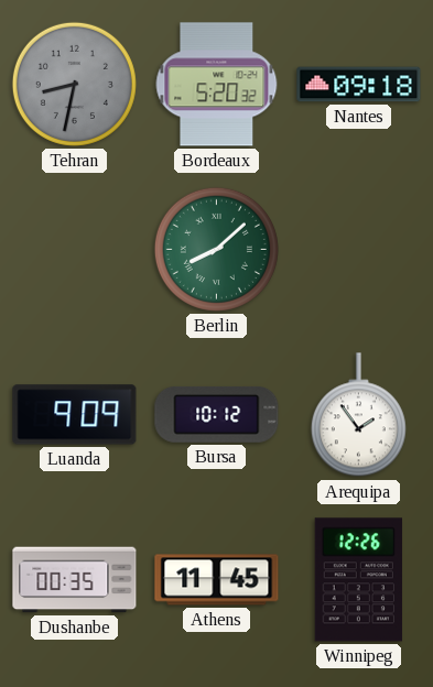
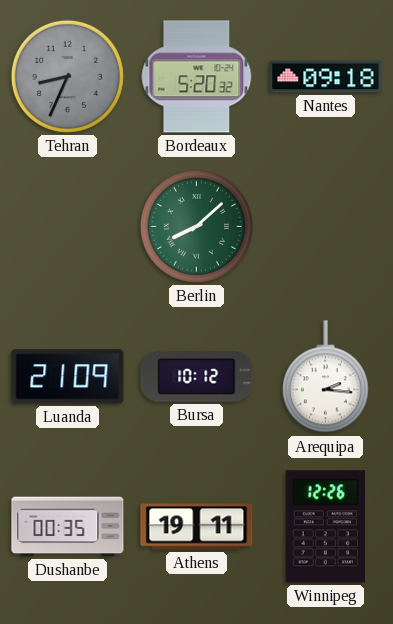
Tehran: 8:32 -> 8:34
Luanda: 9:09 -> 21:09
Arequipa: 1:54 -> 2:16
Athens: 11:45 -> 19:11
